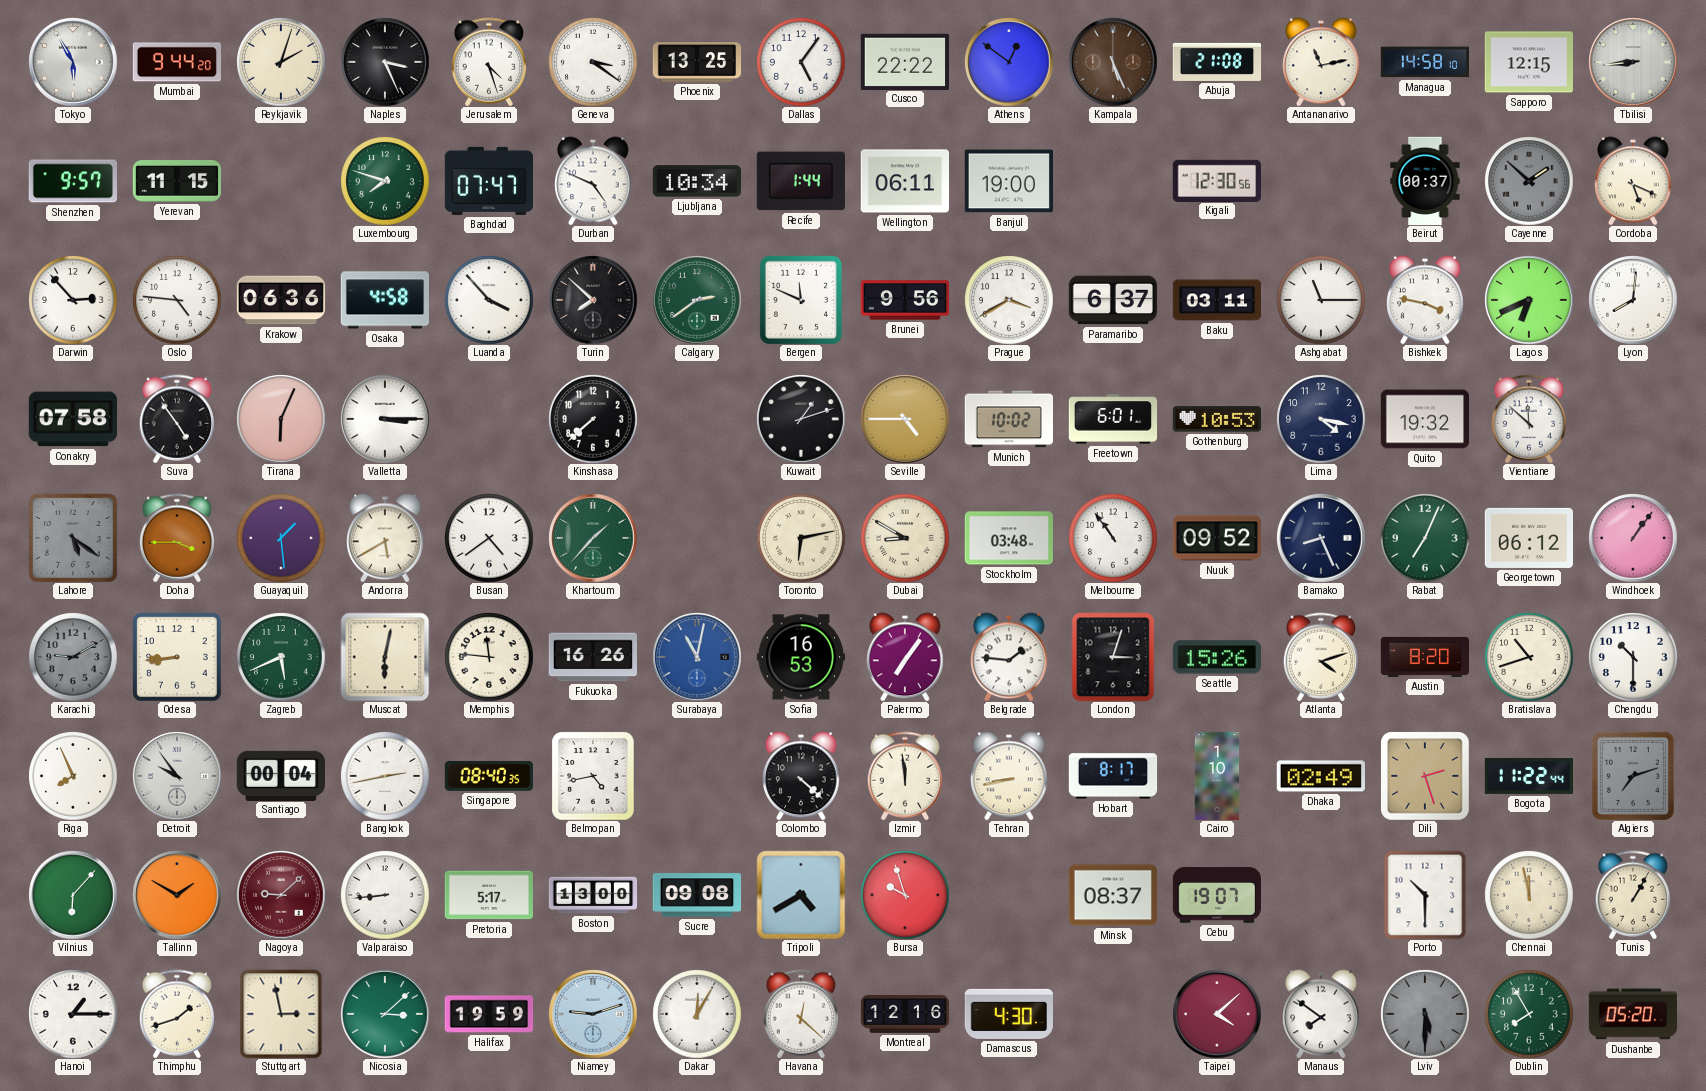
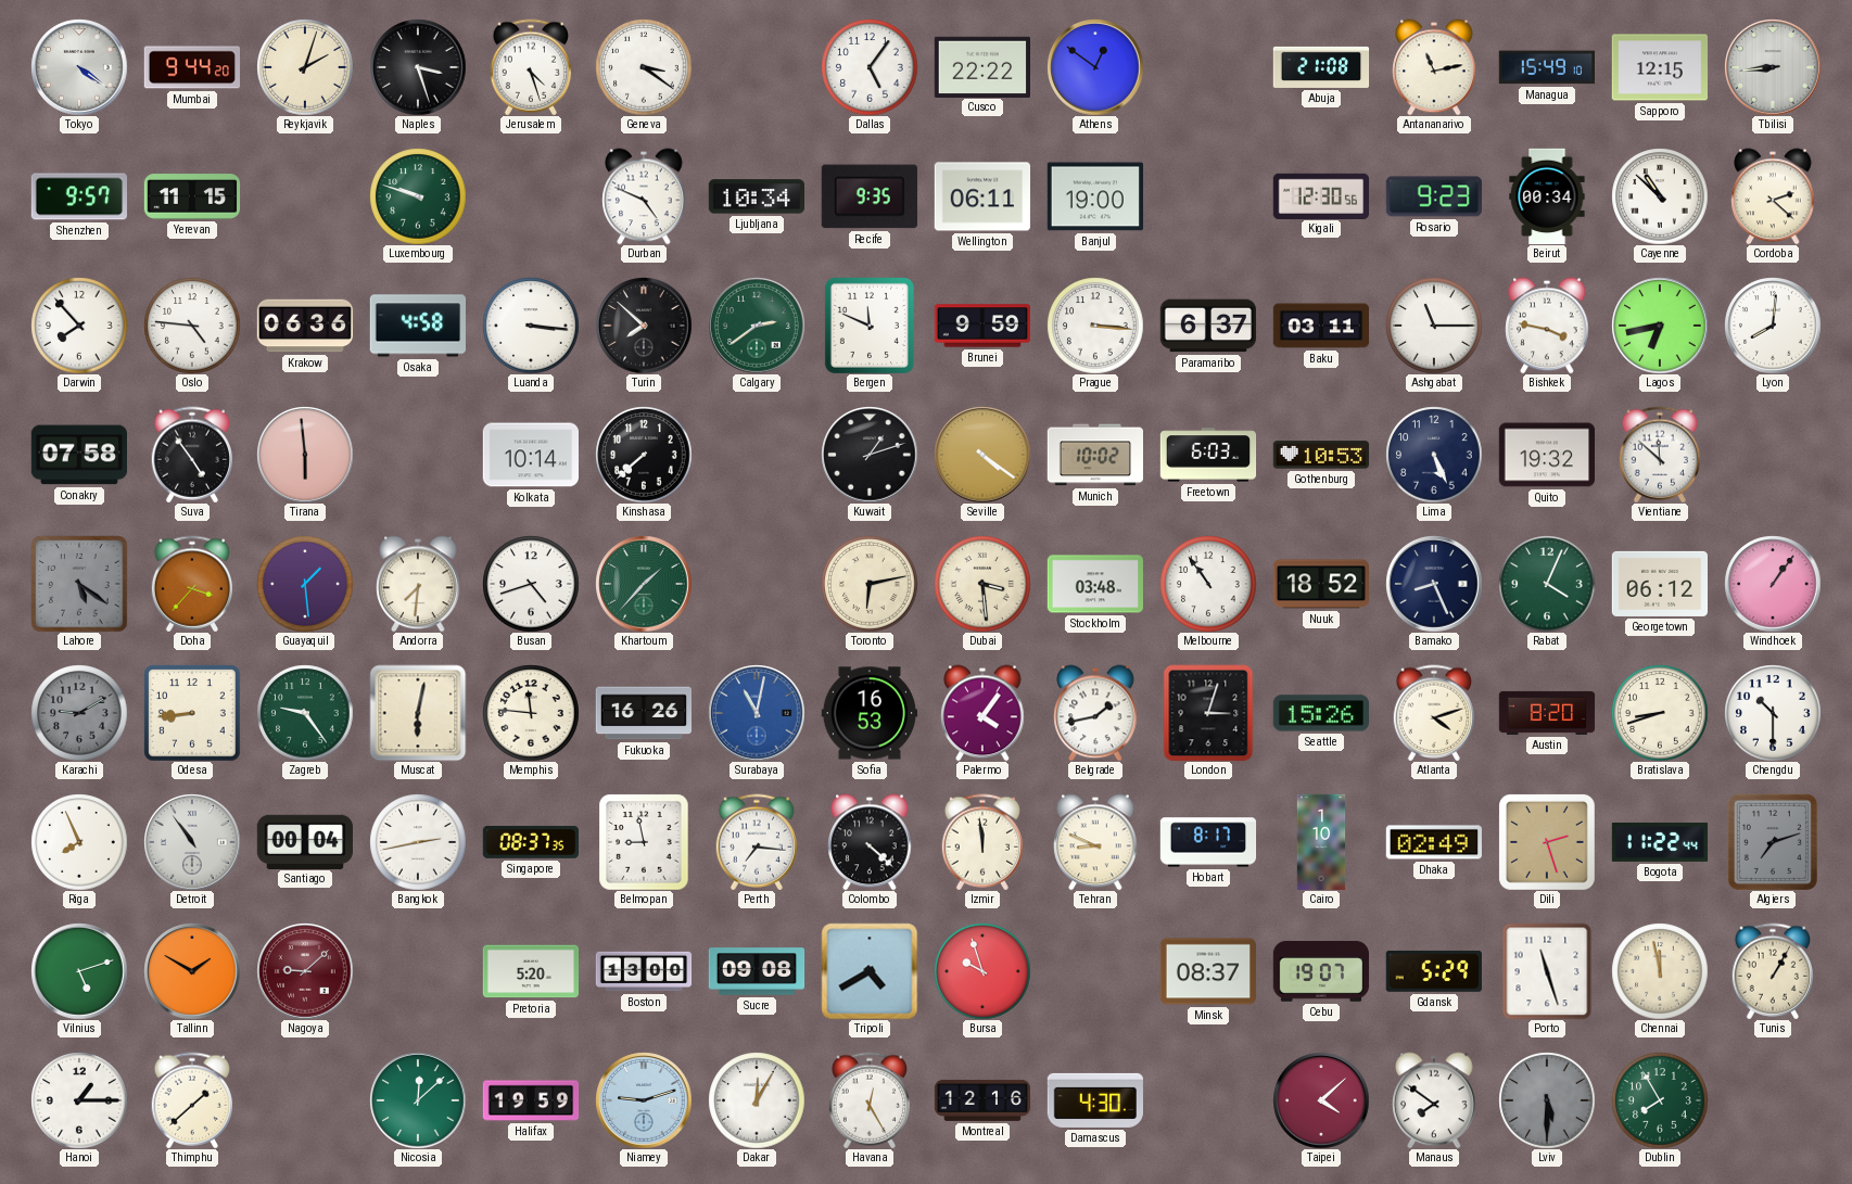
Tokyo: 5:55 -> 4:21
Naples: 3:26 -> 3:27
Phoenix: 13:25 -> none
Kampala: 5:26 -> none
Managua: 14:58 -> 15:49
Luxembourg: 7:48 -> 9:48
Baghdad: 07:47 -> none
Recife: 1:44 -> 9:35
Rosario: none -> 9:23
Beirut: 00:37 -> 00:34
Cayenne: 1:52 -> 10:52
Cayenne dial: grey -> white
Cordoba: 5:19 -> 2:22
Darwin: 2:53 -> 7:53
Luanda: 3:53 -> 3:16
Brunei: 9:56 -> 9:59
Prague: 3:40 -> 3:16
Lagos: 6:41 -> 6:43
Tirana: 6:04 -> 5:59
Valletta: 3:15 -> none
Kolkata: none -> 10:14
Seville: 4:45 -> 4:21
Freetown: 6:01 -> 6:03
Lima: 4:17 -> 5:26
Doha: 3:45 -> 3:37
Andorra: 5:40 -> 7:31
Busan: 4:39 -> 4:42
Dubai: 8:50 -> 3:29
Nuuk: 09:52 -> 18:52
Rabat: 7:04 -> 4:04
Zagreb: 5:41 -> 9:24
Palermo: 7:06 -> 4:06
Belgrade: 1:46 -> 1:43
Bratislava: 10:42 -> 8:42
Detroit: 9:54 -> 10:54
Singapore: 08:40 -> 08:37
Belmopan: 4:43 -> 8:58
Perth: none -> 7:16
Tehran: 8:43 -> 8:49
Vilnius: 6:07 -> 5:12
Valparaiso: 8:44 -> none
Pretoria: 5:17 -> 5:20
Gdansk: none -> 5:29
Porto: 10:30 -> 11:27
Thimphu: 1:42 -> 1:38
Stuttgart: 2:58 -> none
Nicosia: 3:08 -> 12:08
Havana: 12:22 -> 12:25
Dushanbe: 05:20 -> none
